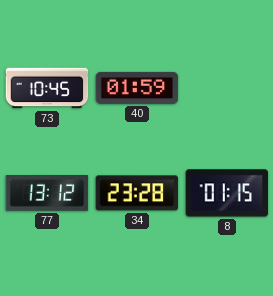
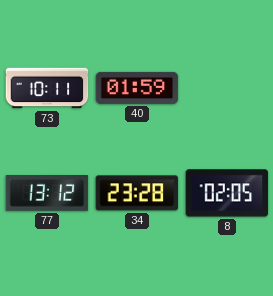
73: 10:45 -> 10:11
8: 01:15 -> 02:05
